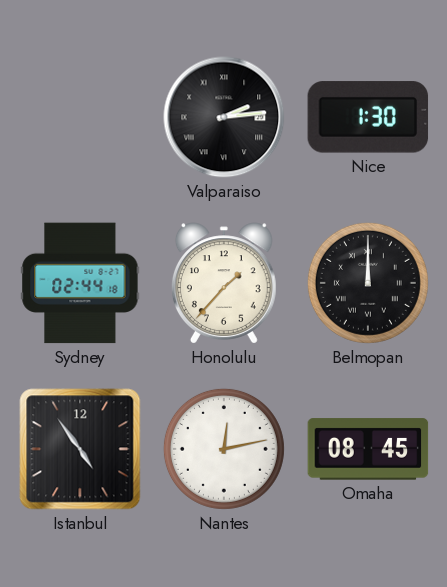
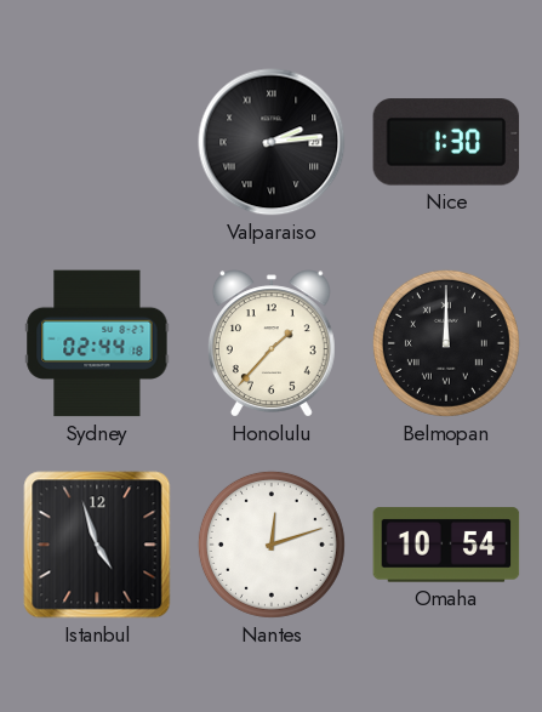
Istanbul: 4:54 -> 4:57
Nantes: 12:13 -> 12:12
Omaha: 08:45 -> 10:54
